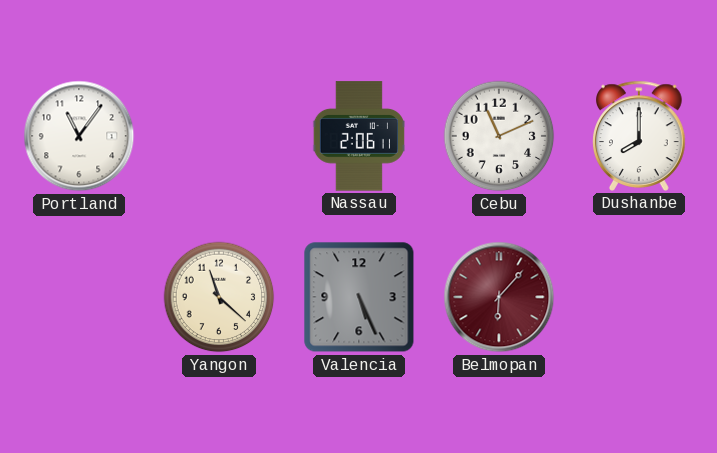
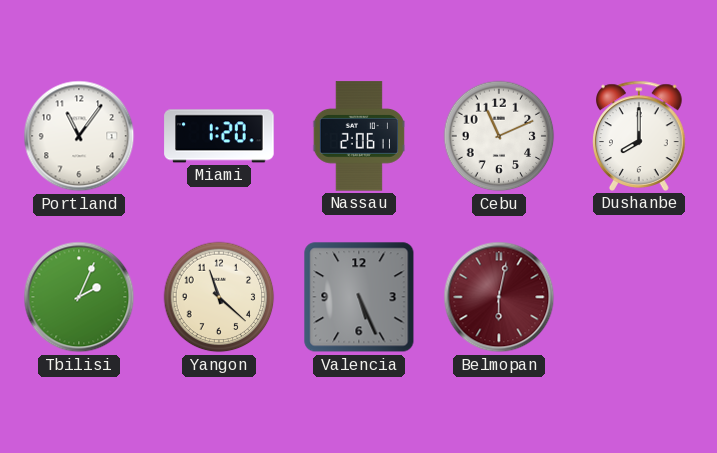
Miami: none -> 1:20
Tbilisi: none -> 2:04
Belmopan: 6:07 -> 6:02
